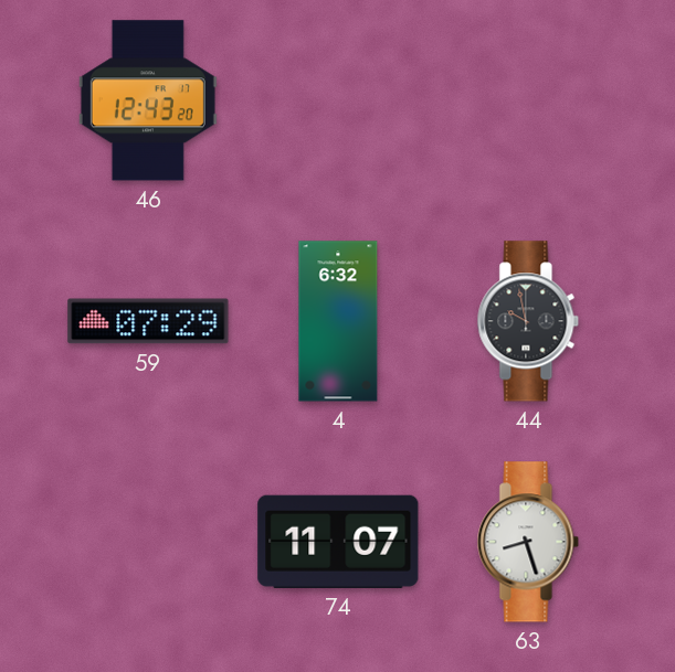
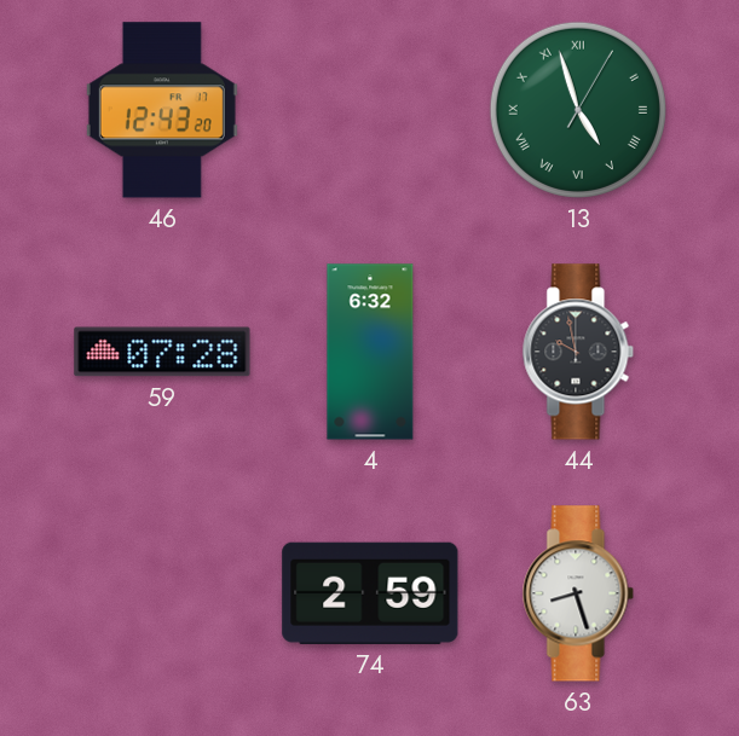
13: none -> 4:57
59: 07:29 -> 07:28
74: 11:07 -> 2:59
